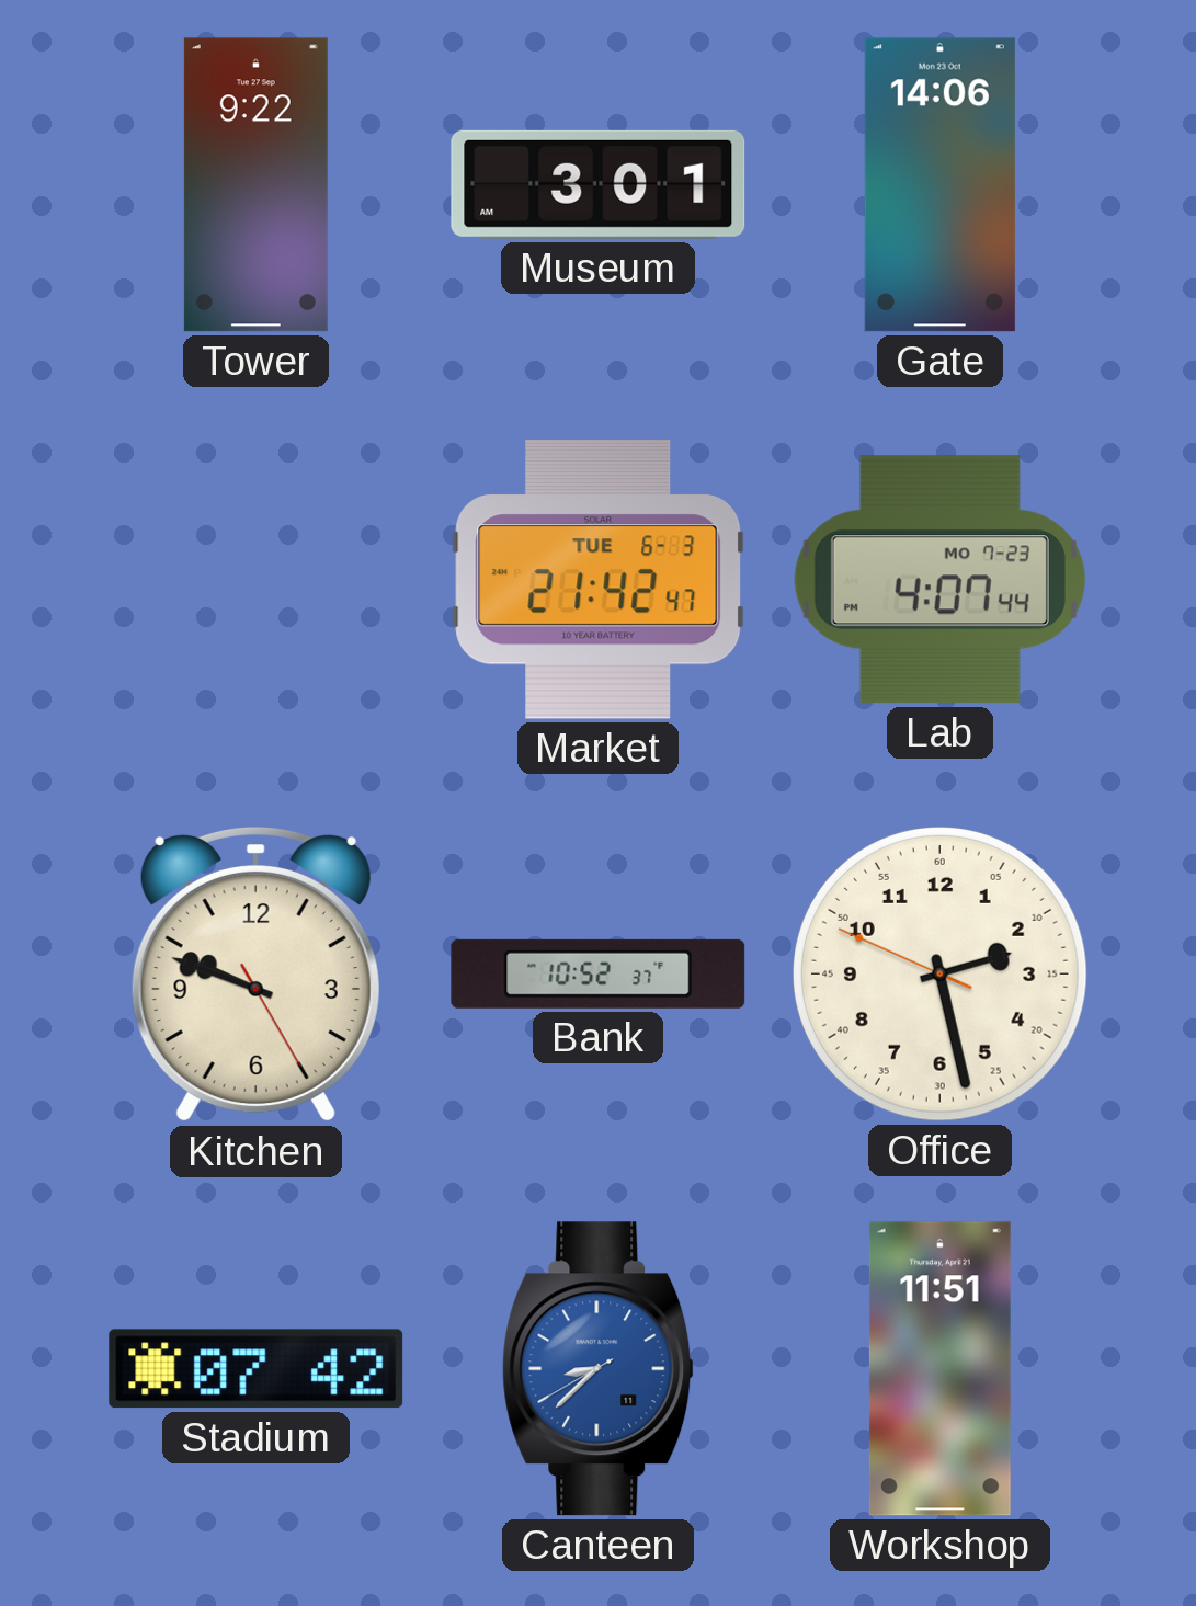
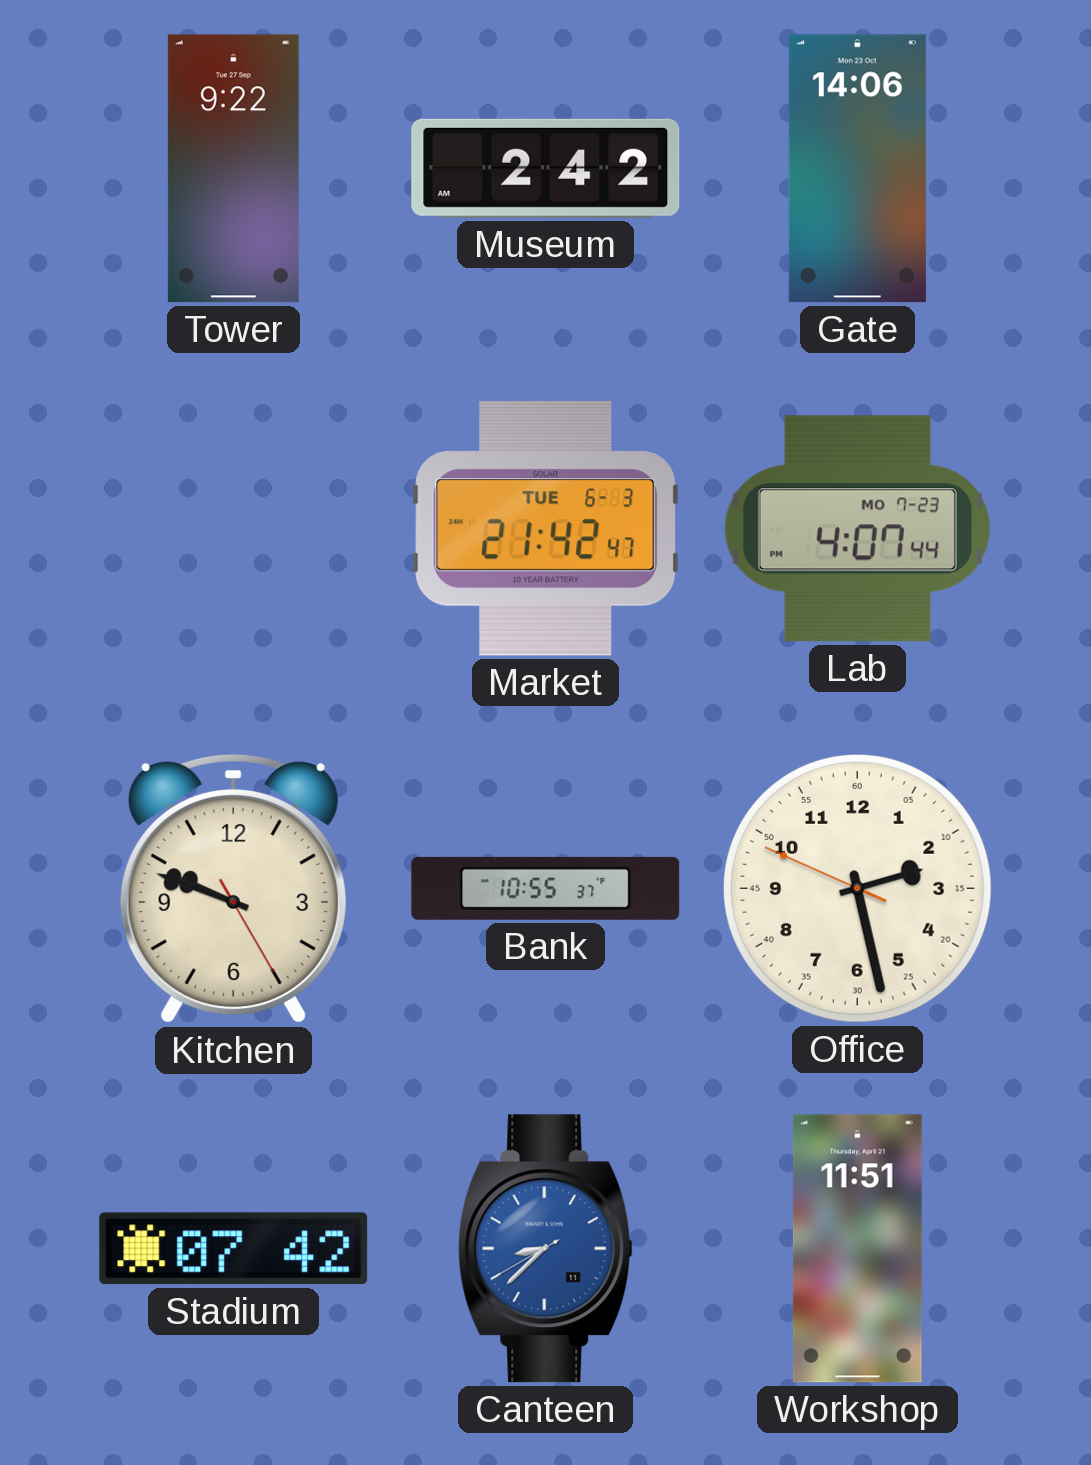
Museum: 3:01 -> 2:42
Bank: 10:52 -> 10:55
